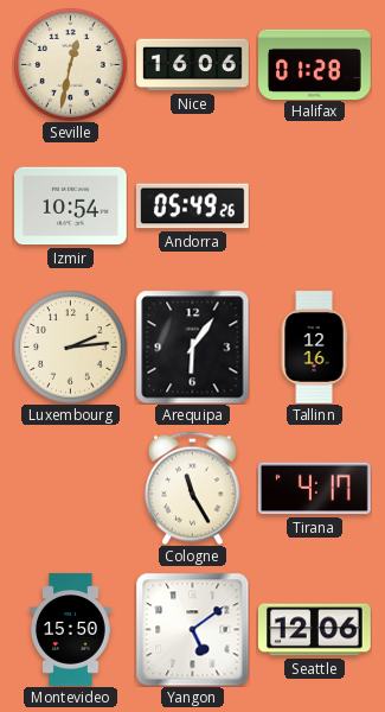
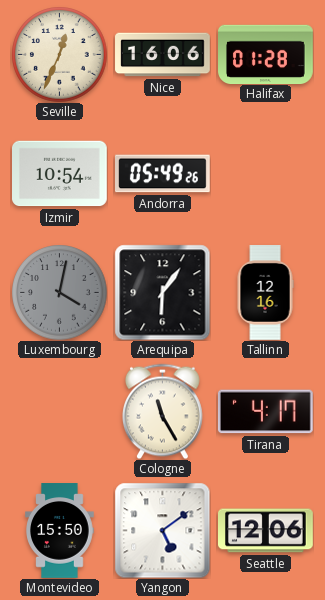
Seville: 12:32 -> 12:34
Luxembourg: 2:14 -> 4:02
Luxembourg dial: cream -> grey
